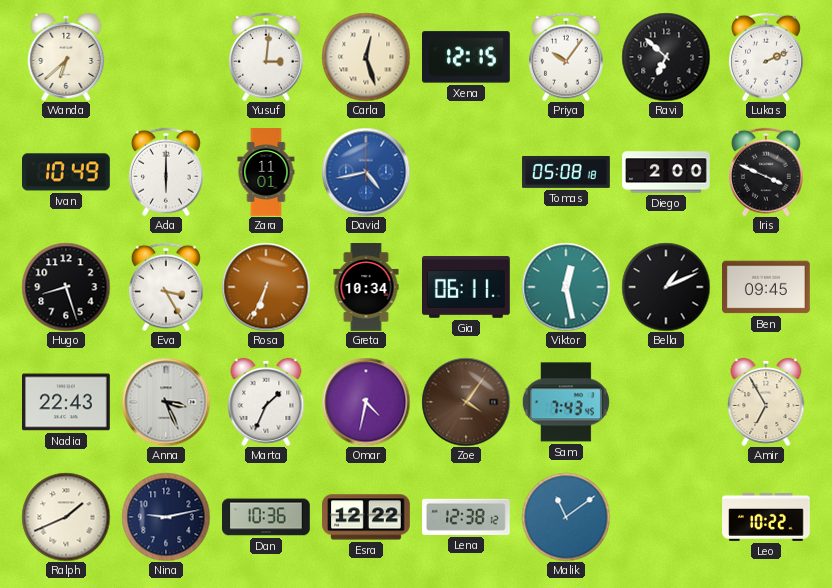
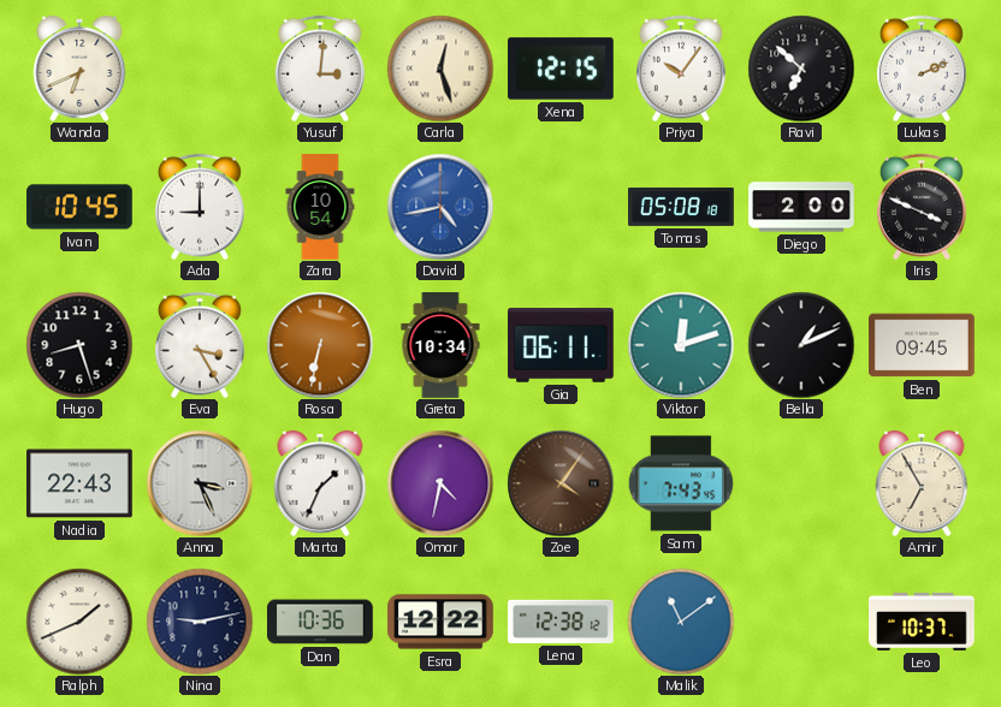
Wanda: 6:38 -> 6:41
Ivan: 10:49 -> 10:45
Ada: 6:00 -> 9:00
Zara: 11:01 -> 10:54
Rosa: 6:34 -> 6:32
Viktor: 12:28 -> 12:12
Leo: 10:22 -> 10:37
